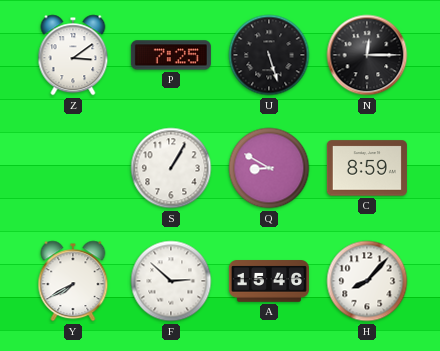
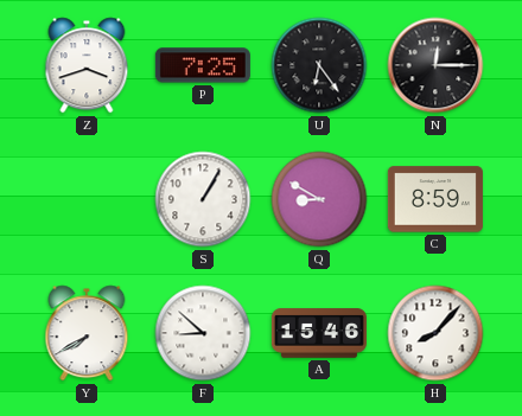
Z: 3:09 -> 3:42
U: 5:27 -> 6:24
F: 2:52 -> 8:52
